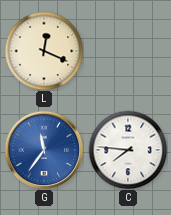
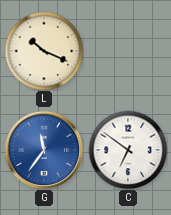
L: 12:19 -> 10:19
C: 7:46 -> 6:51
